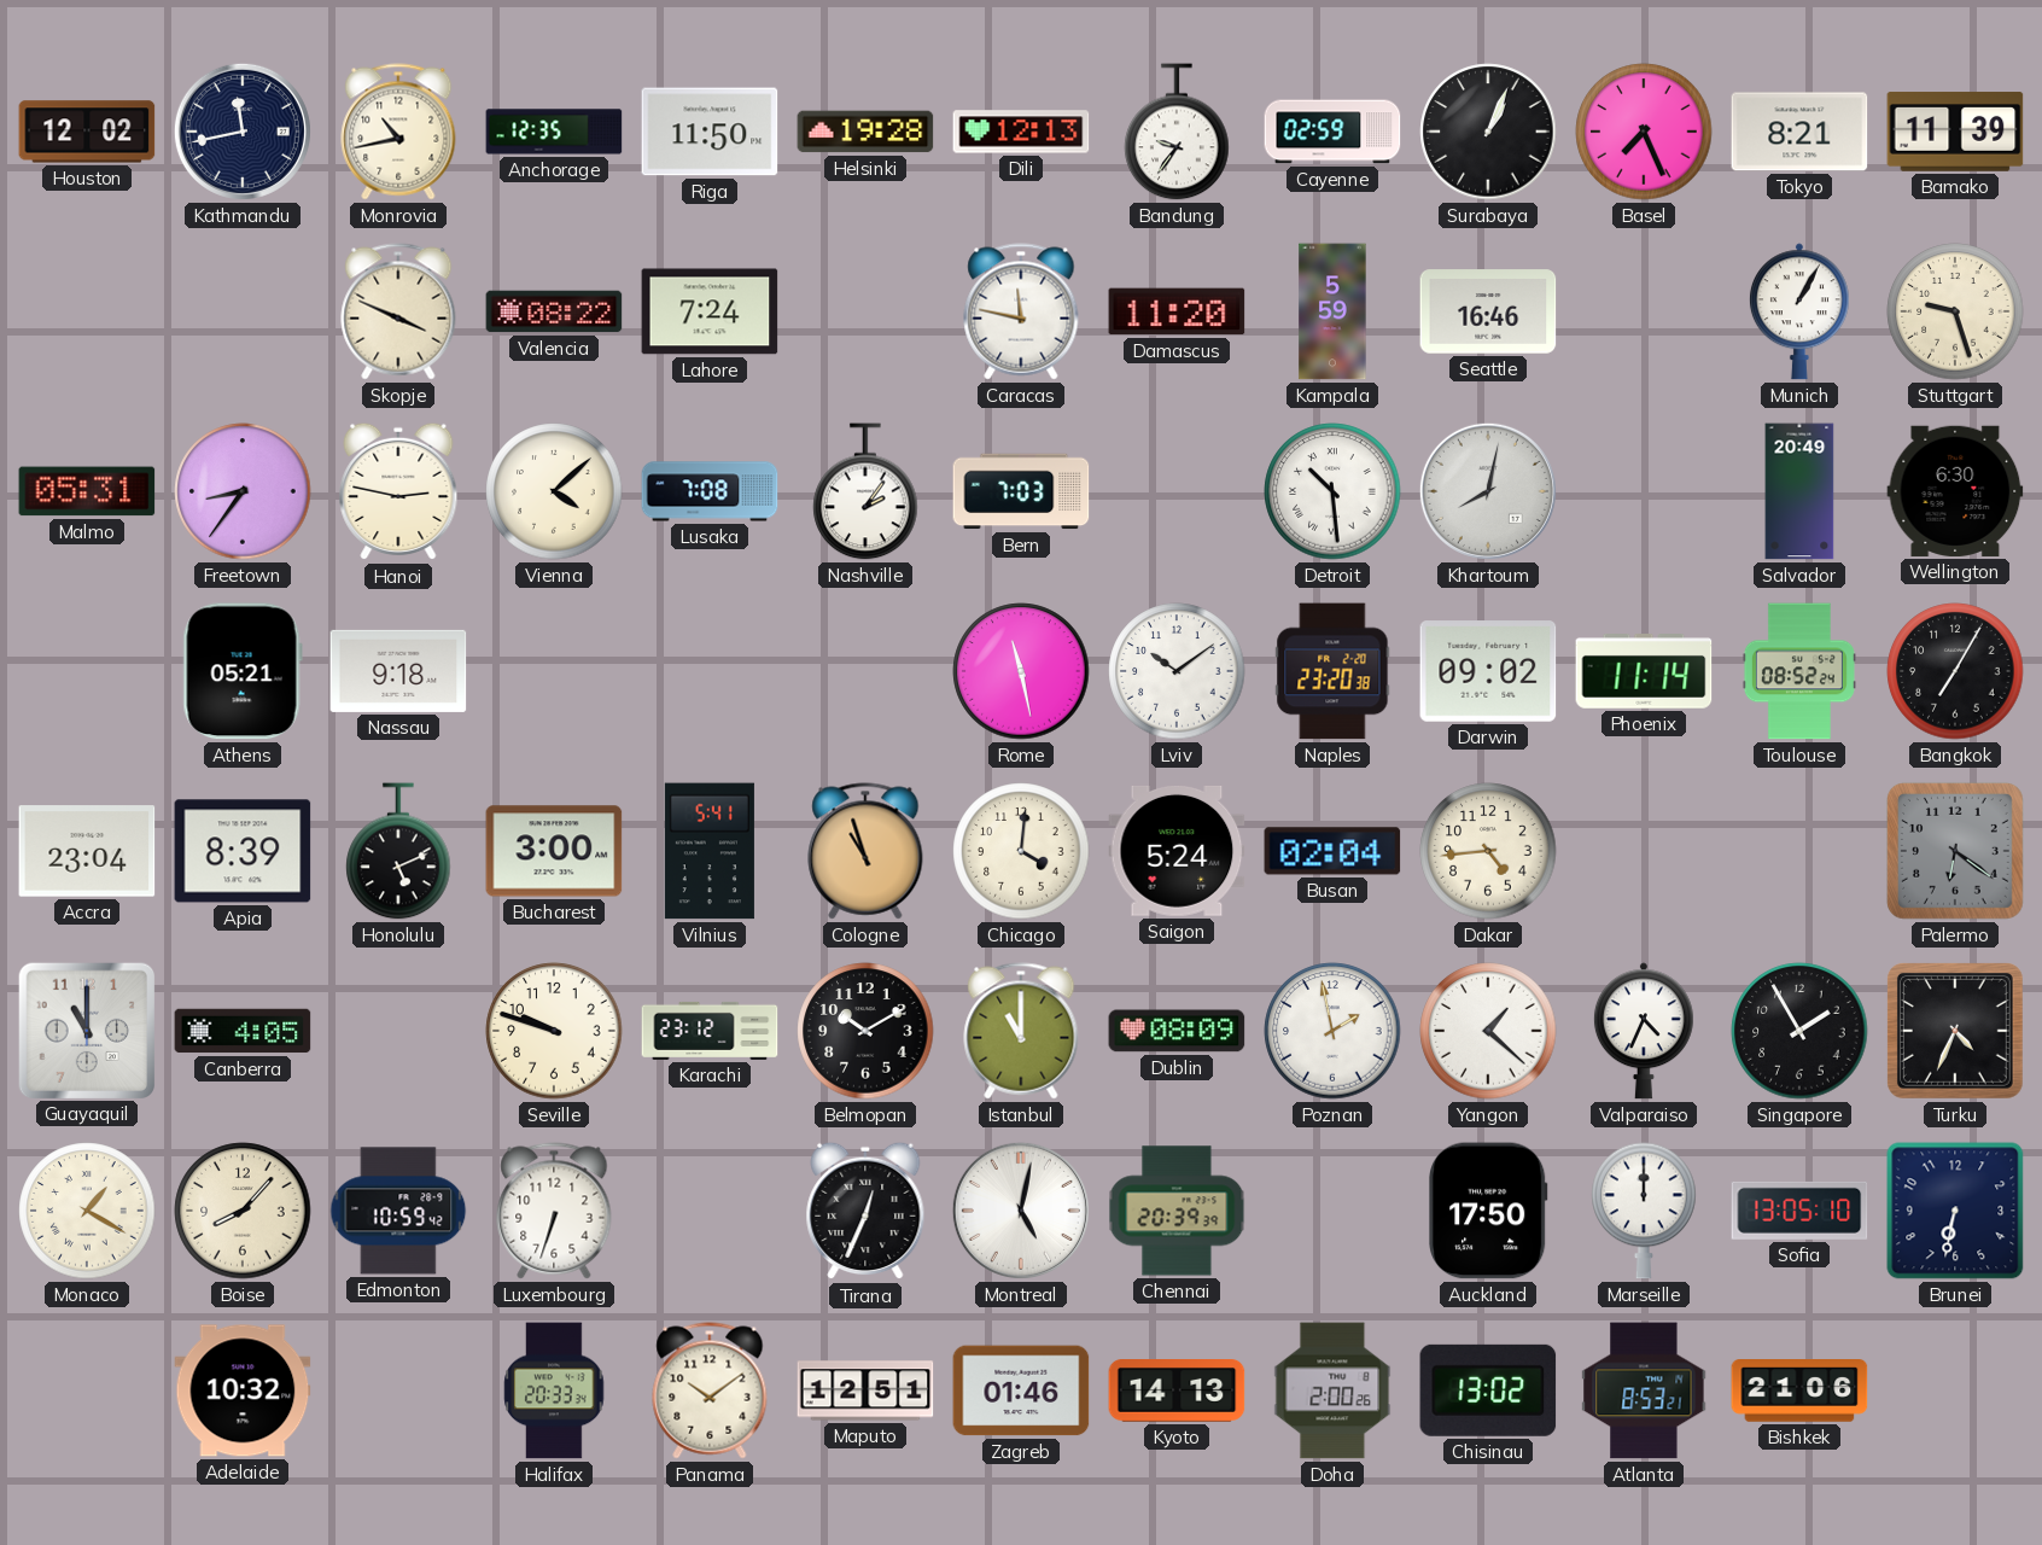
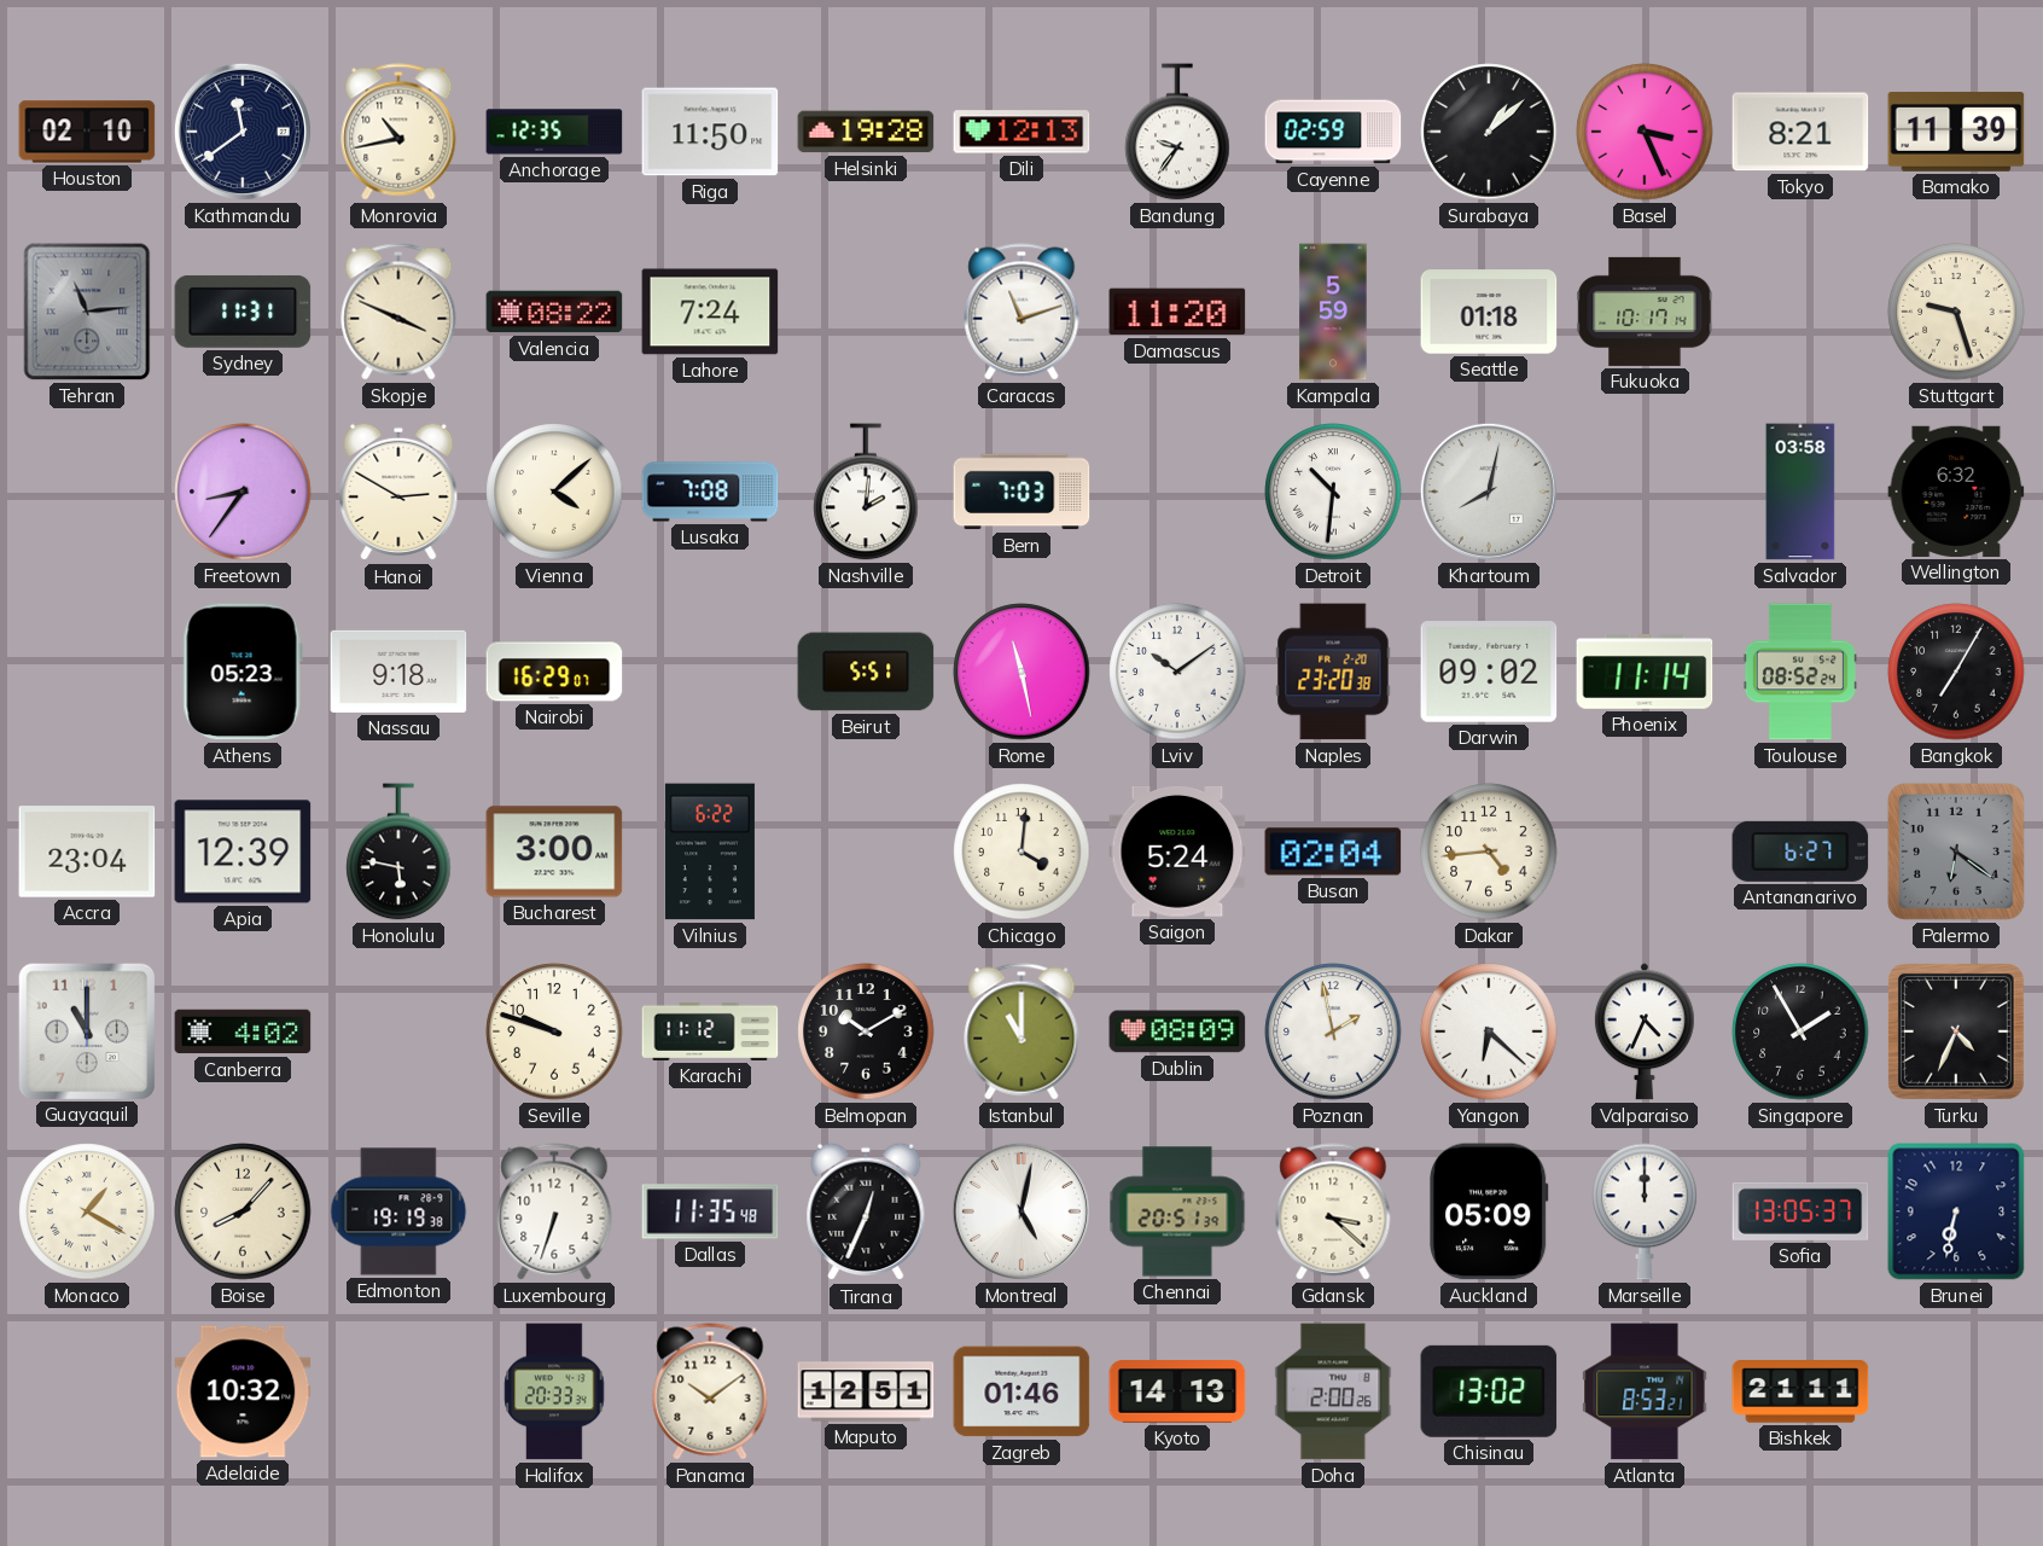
Houston: 12:02 -> 02:10
Kathmandu: 11:43 -> 11:39
Surabaya: 1:04 -> 1:08
Basel: 7:26 -> 3:26
Tehran: none -> 11:14
Sydney: none -> 11:31
Caracas: 11:47 -> 11:12
Seattle: 16:46 -> 01:18
Fukuoka: none -> 10:17
Munich: 1:05 -> none
Malmo: 05:31 -> none
Hanoi: 2:47 -> 2:50
Nashville: 2:06 -> 2:01
Detroit: 10:29 -> 10:31
Salvador: 20:49 -> 03:58
Wellington: 6:30 -> 6:32
Athens: 05:21 -> 05:23
Nairobi: none -> 16:29
Beirut: none -> 5:51
Apia: 8:39 -> 12:39
Honolulu: 5:11 -> 5:47
Vilnius: 5:41 -> 6:22
Cologne: 10:57 -> none
Antananarivo: none -> 6:27
Canberra: 4:05 -> 4:02
Karachi: 23:12 -> 11:12
Yangon: 1:22 -> 6:22
Edmonton: 10:59 -> 19:19
Dallas: none -> 11:35
Chennai: 20:39 -> 20:51
Gdansk: none -> 3:22
Auckland: 17:50 -> 05:09
Sofia: 13:05:10 -> 13:05:37
Bishkek: 21:06 -> 21:11
